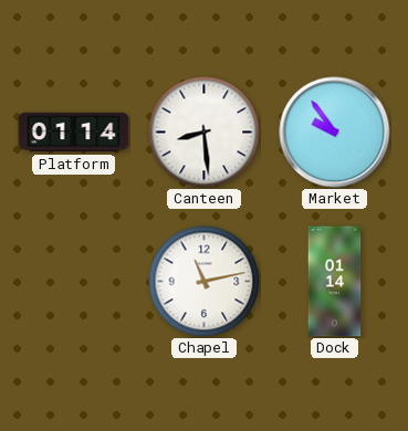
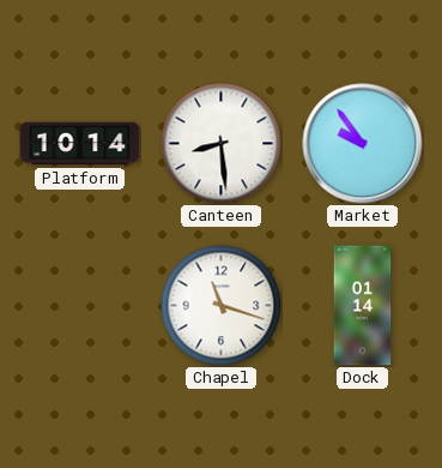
Platform: 01:14 -> 10:14
Chapel: 11:13 -> 11:18
